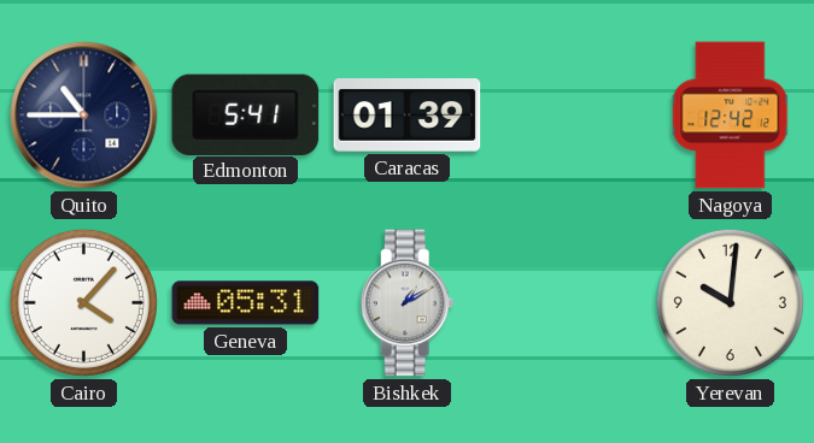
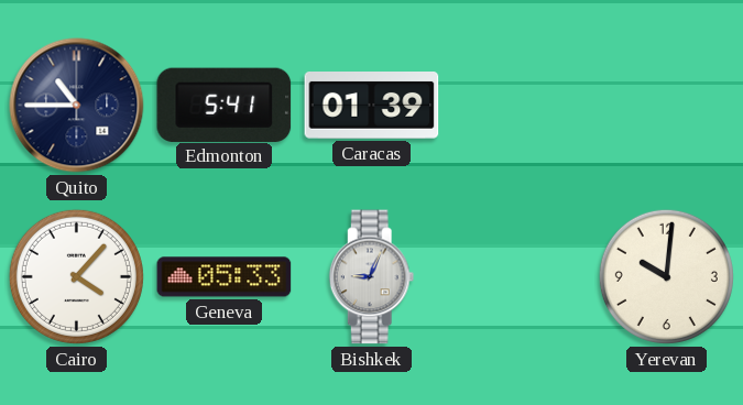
Nagoya: 12:42 -> none
Geneva: 05:31 -> 05:33
Bishkek: 1:10 -> 9:04
